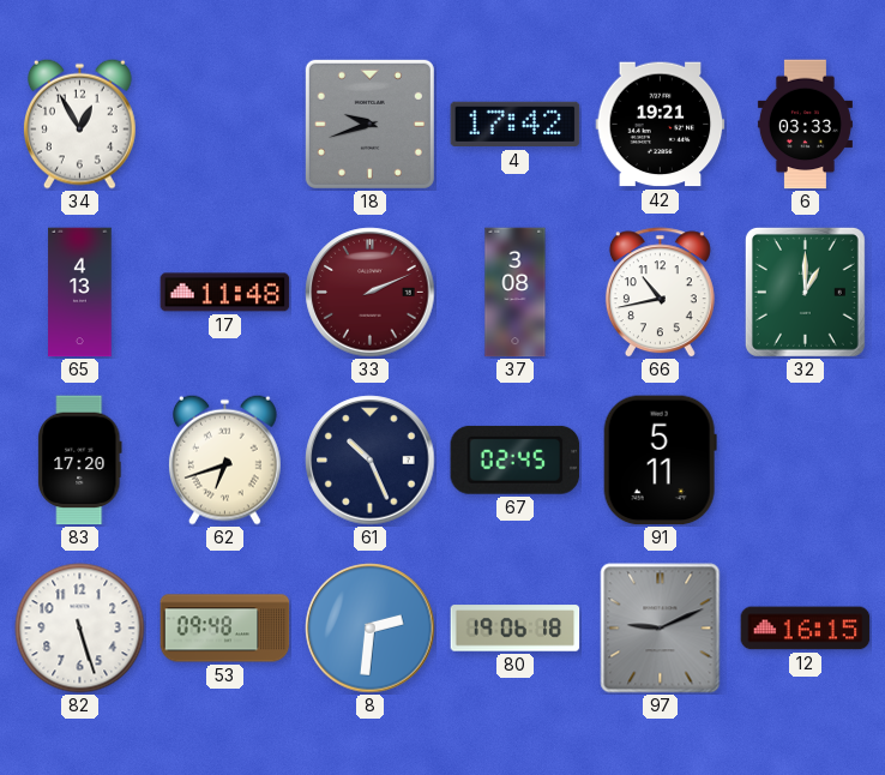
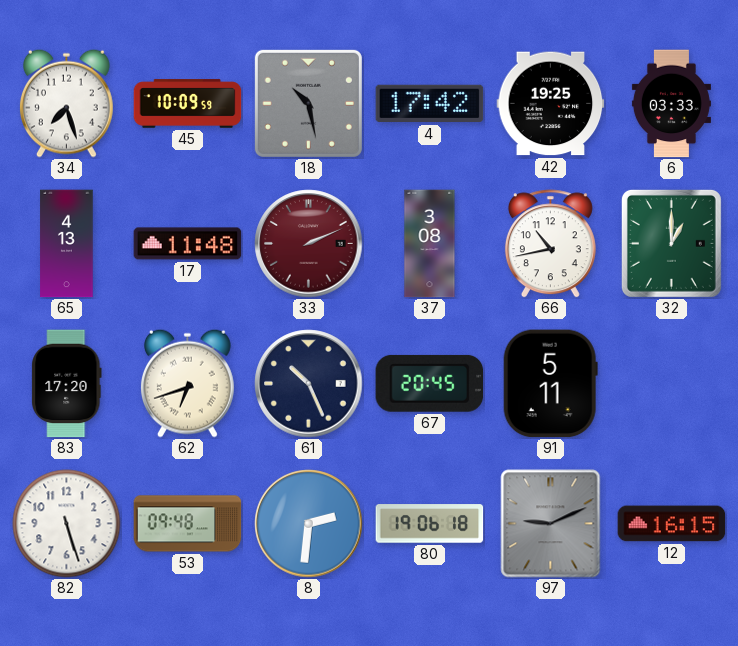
34: 12:55 -> 7:27
45: none -> 10:09
18: 9:42 -> 10:28
42: 19:21 -> 19:25
67: 02:45 -> 20:45
